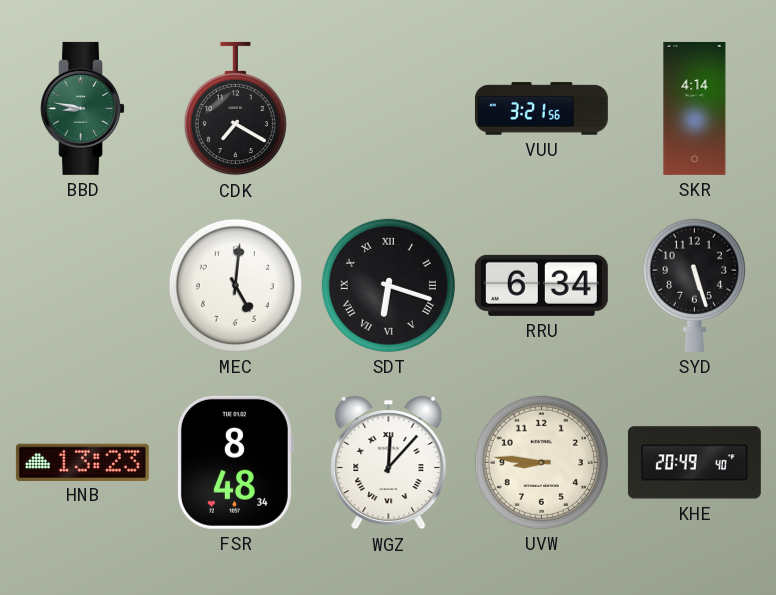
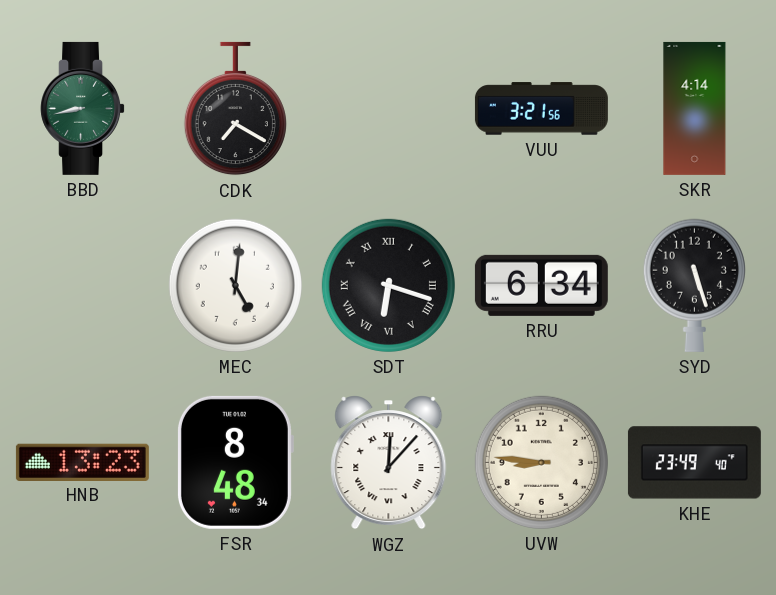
BBD: 8:47 -> 8:43
KHE: 20:49 -> 23:49
